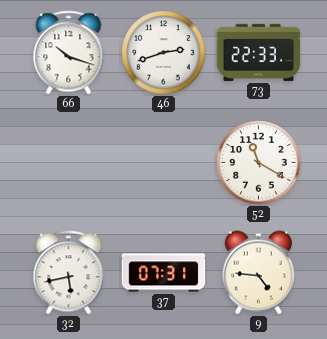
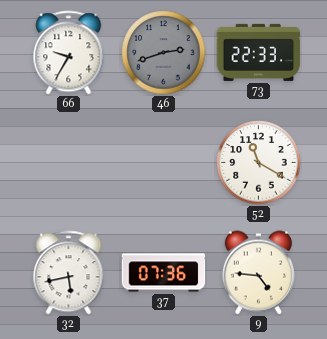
66: 10:18 -> 9:35
46 dial: white -> grey
37: 07:31 -> 07:36
